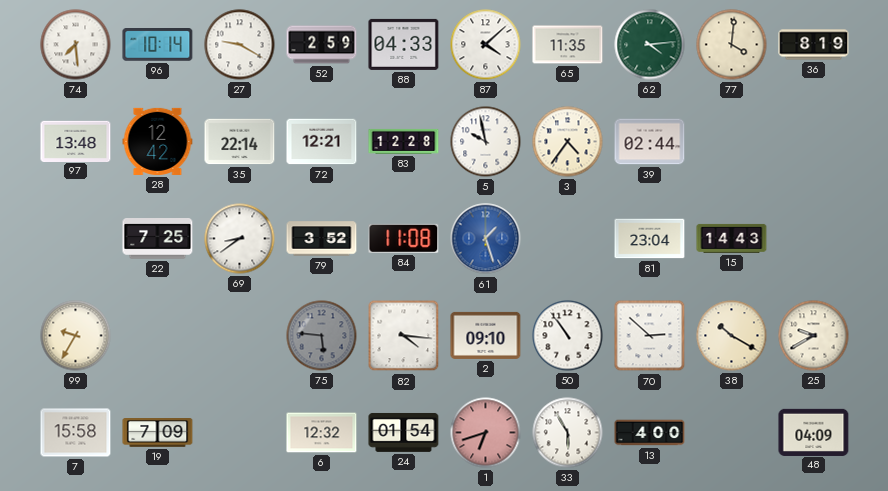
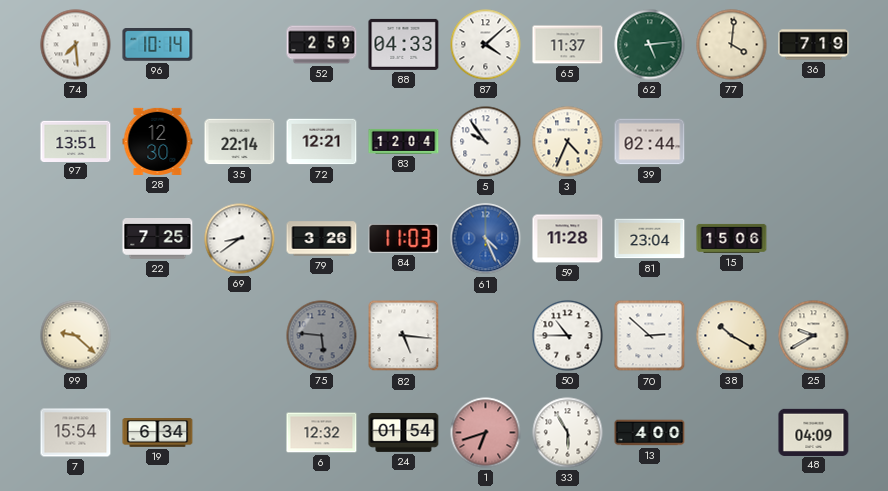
27: 9:20 -> none
65: 11:35 -> 11:37
62: 4:14 -> 5:14
36: 8:19 -> 7:19
97: 13:48 -> 13:51
28: 12:42 -> 12:30
83: 12:28 -> 12:04
5: 9:58 -> 9:54
3: 4:36 -> 4:34
79: 3:52 -> 3:26
84: 11:08 -> 11:03
61: 1:27 -> 4:26
59: none -> 11:28
15: 14:43 -> 15:06
99: 9:35 -> 9:22
82: 4:16 -> 5:16
2: 09:10 -> none
50: 10:54 -> 10:45
7: 15:58 -> 15:54
19: 7:09 -> 6:34
